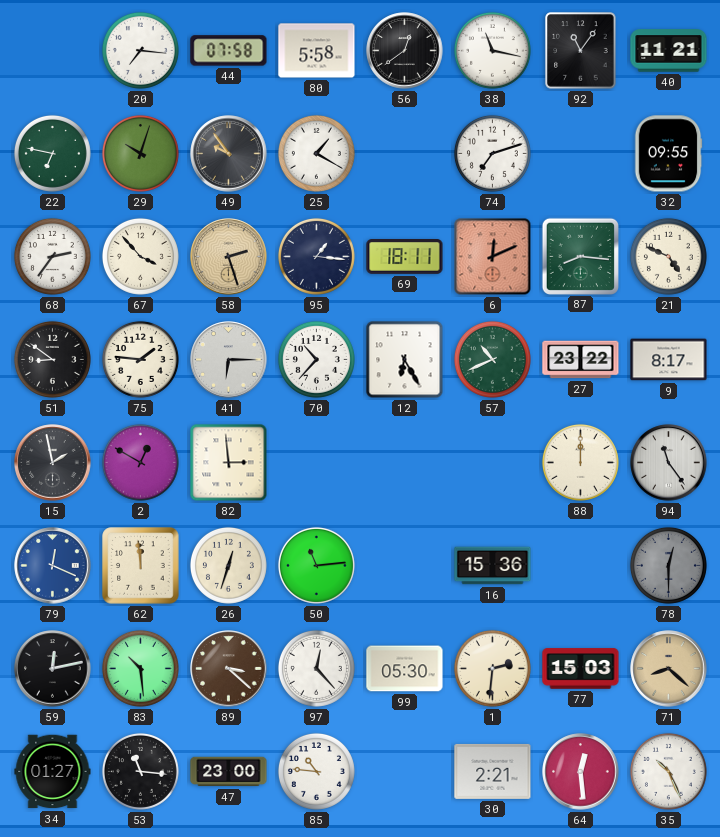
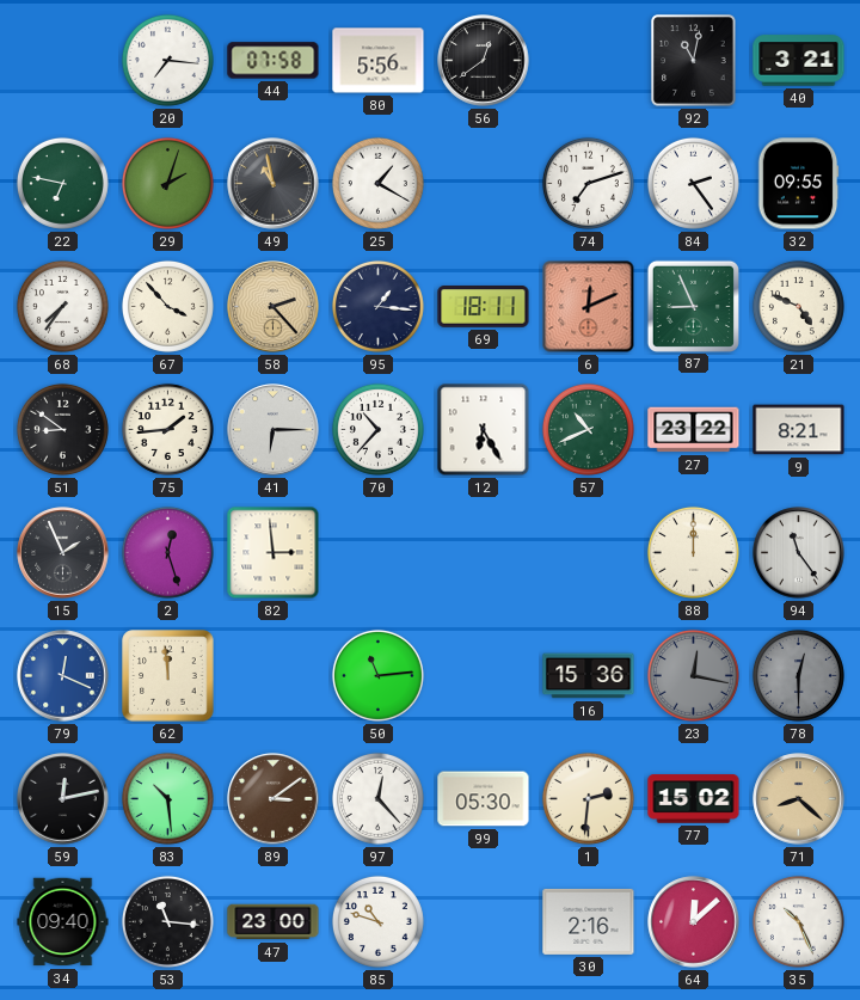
80: 5:58 -> 5:56
38: 11:17 -> none
92: 11:06 -> 11:02
40: 11:21 -> 3:21
29: 10:03 -> 2:03
49: 9:54 -> 10:58
84: none -> 2:24
68: 2:36 -> 7:36
58: 2:27 -> 2:23
87: 8:16 -> 8:56
75: 1:46 -> 1:44
9: 8:17 -> 8:21
15: 1:58 -> 1:56
2: 12:50 -> 12:27
26: 12:33 -> none
23: none -> 12:17
89: 3:22 -> 3:09
77: 15:03 -> 15:02
34: 01:27 -> 09:40
85: 10:46 -> 10:48
30: 2:21 -> 2:16
64: 12:29 -> 12:08
